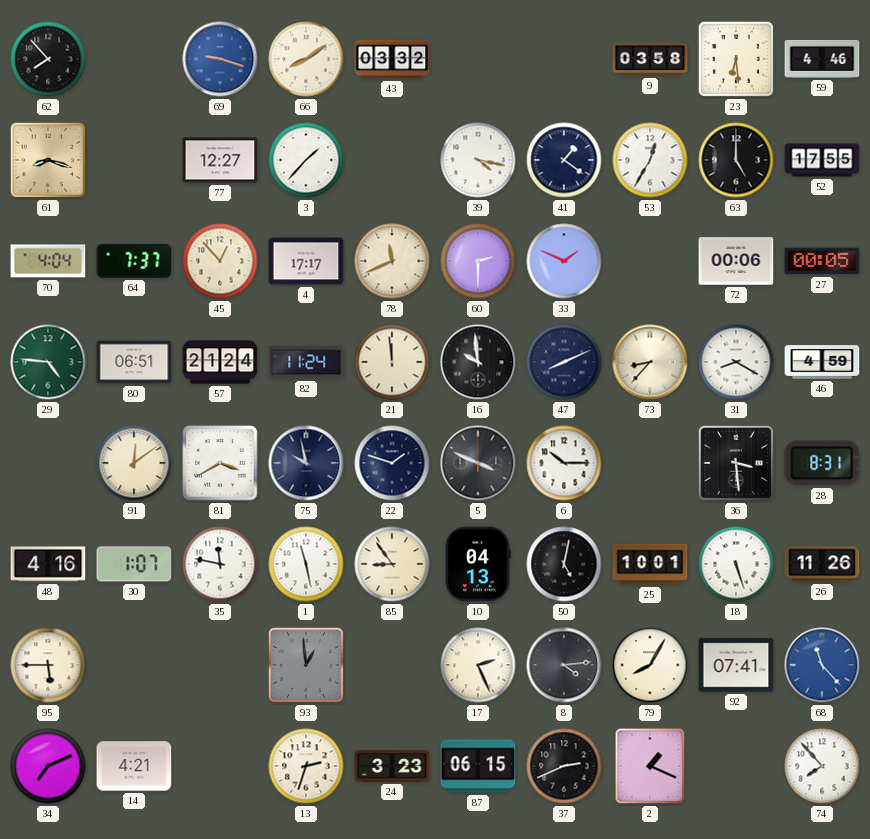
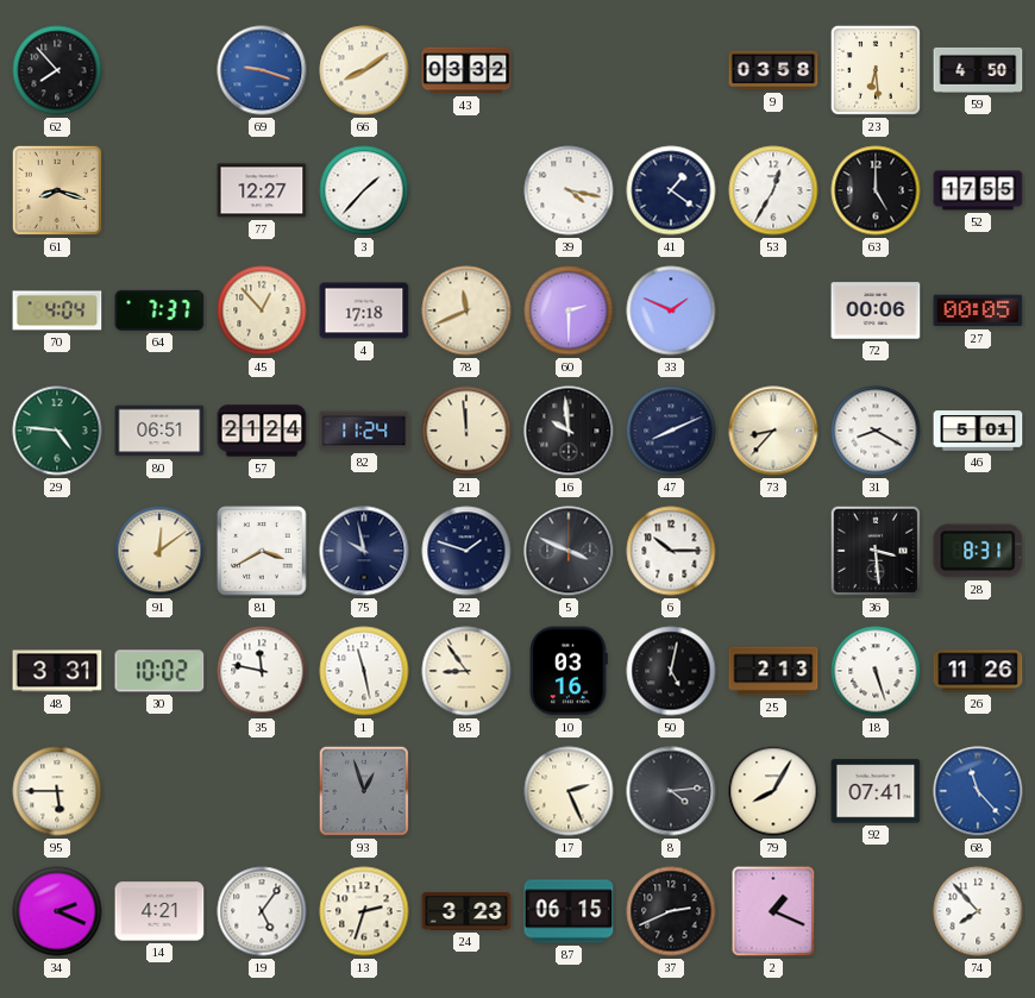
59: 4:46 -> 4:50
4: 17:17 -> 17:18
46: 4:59 -> 5:01
48: 4:16 -> 3:31
30: 1:07 -> 10:02
10: 04:13 -> 03:16
25: 10:01 -> 2:13
93: 12:59 -> 12:57
34: 7:11 -> 2:19
19: none -> 5:06
